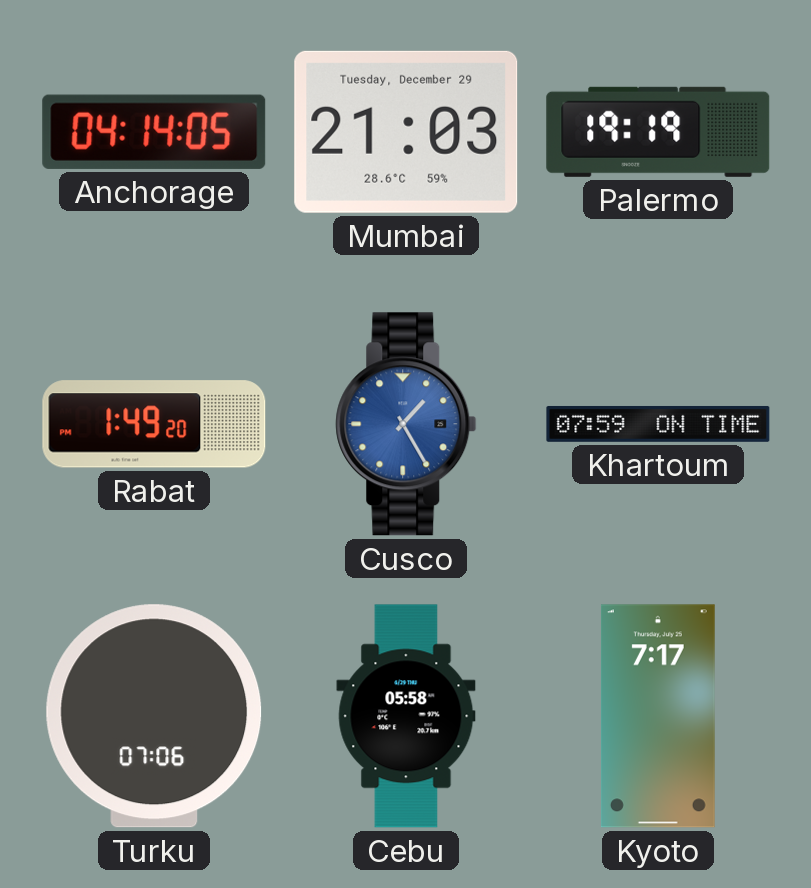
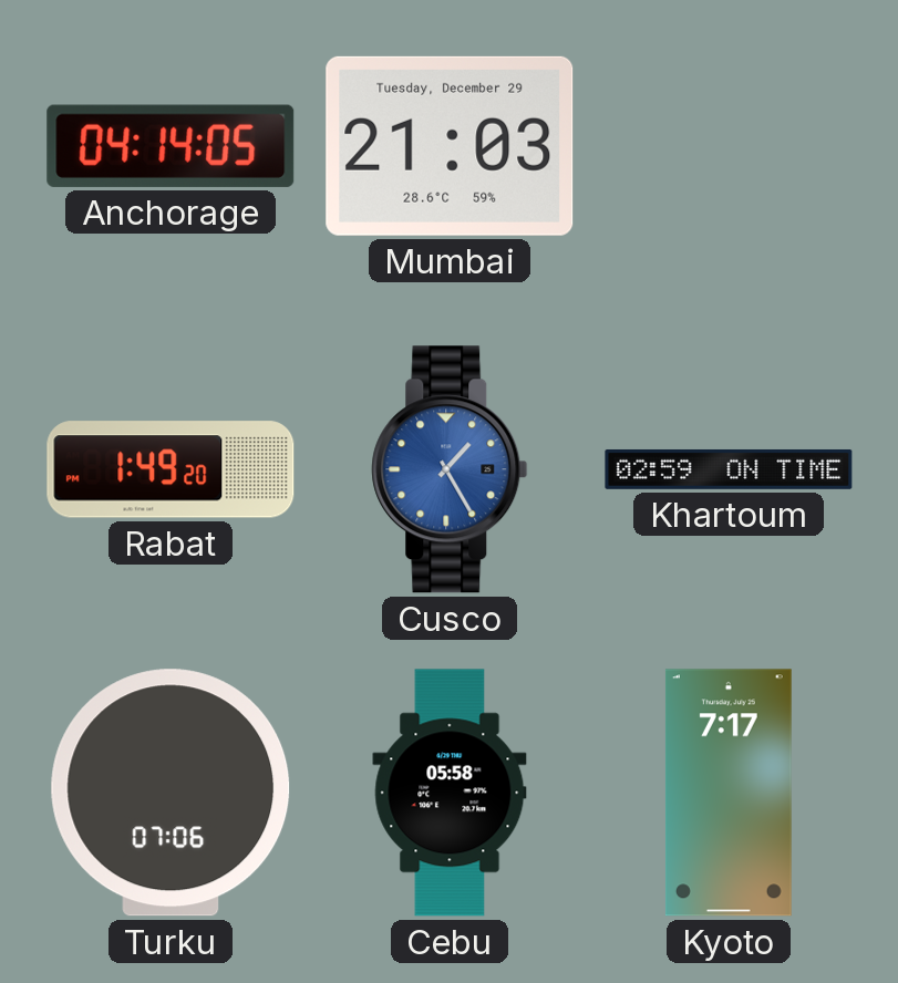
Palermo: 19:19 -> none
Khartoum: 07:59 -> 02:59
